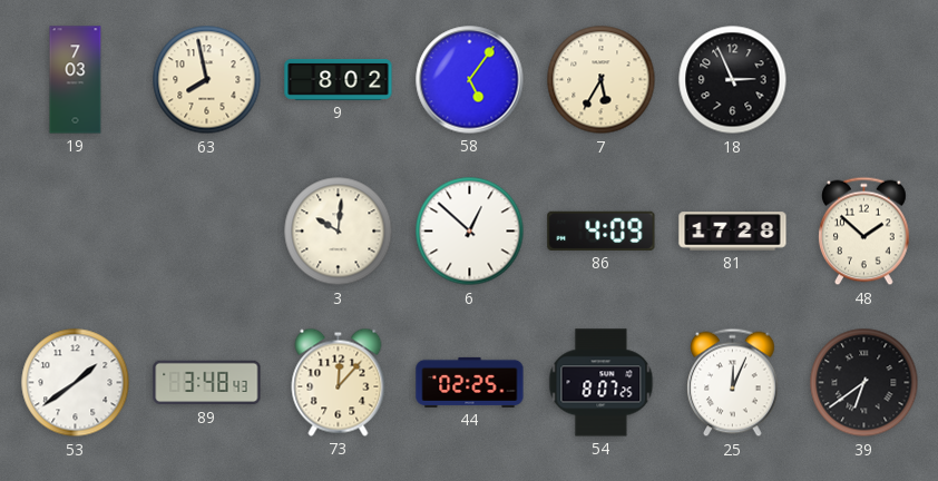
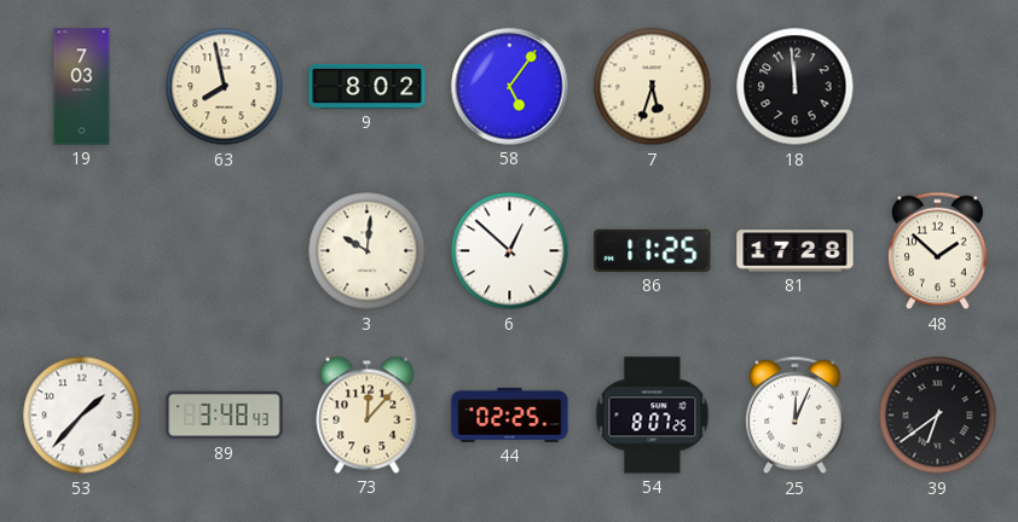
7: 5:35 -> 5:33
18: 2:56 -> 11:59
86: 4:09 -> 11:25
53: 1:39 -> 1:37
